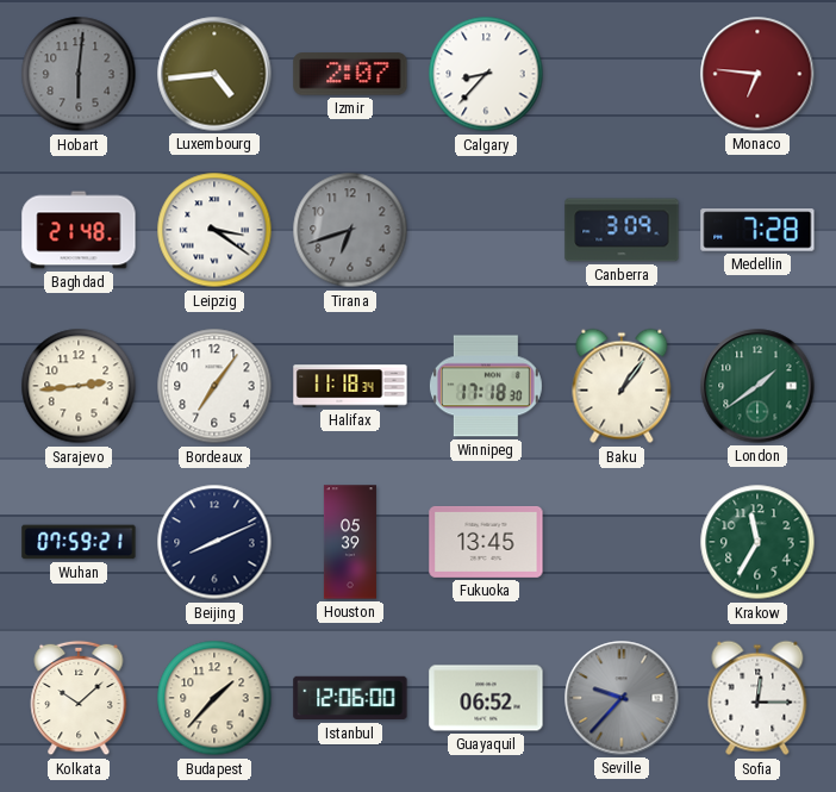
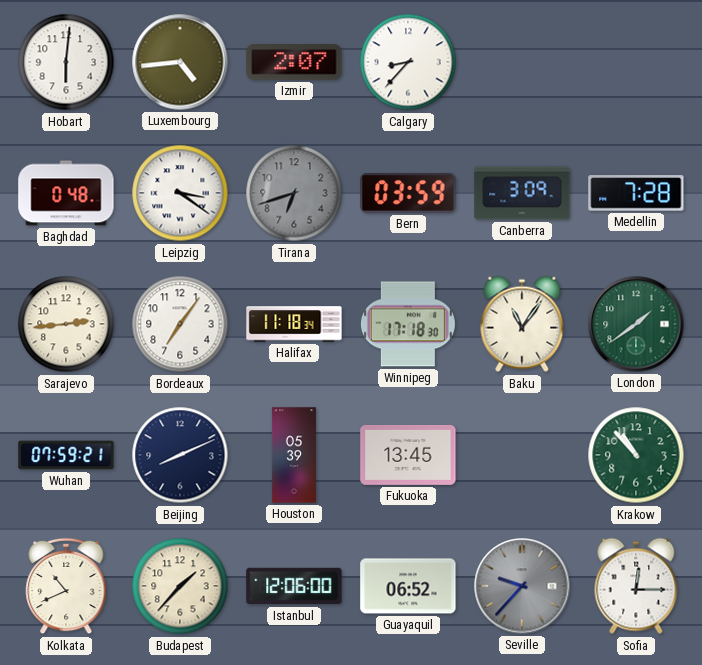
Hobart dial: grey -> white
Monaco: 6:46 -> none
Baghdad: 21:48 -> 0:48
Bern: none -> 03:59
Baku: 1:06 -> 11:06
Krakow: 11:35 -> 10:53
Kolkata: 10:08 -> 10:41
